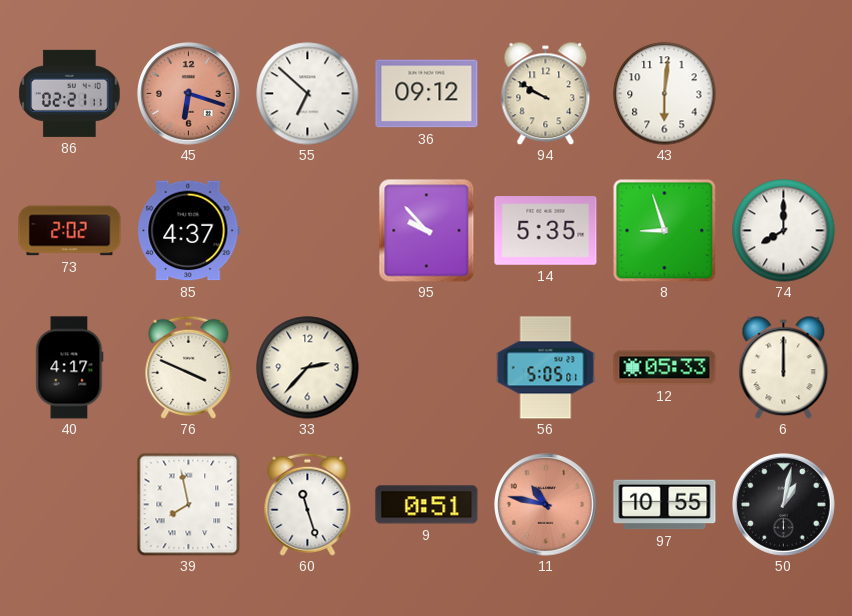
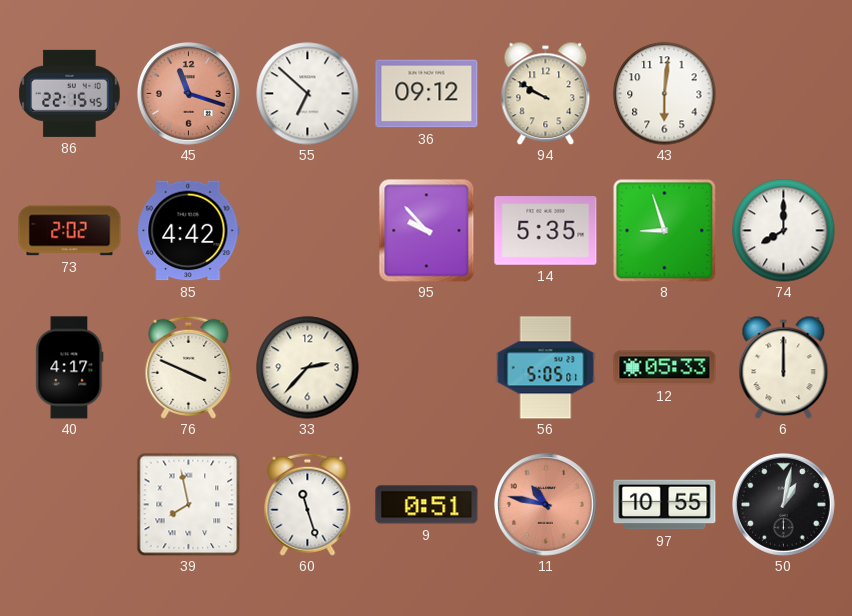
86: 02:21 -> 22:15
45: 6:18 -> 11:18
85: 4:37 -> 4:42
